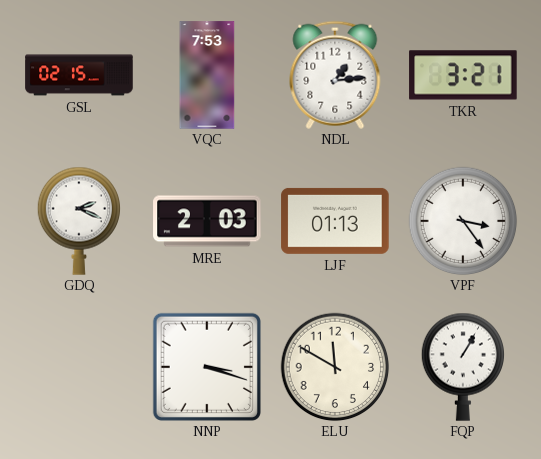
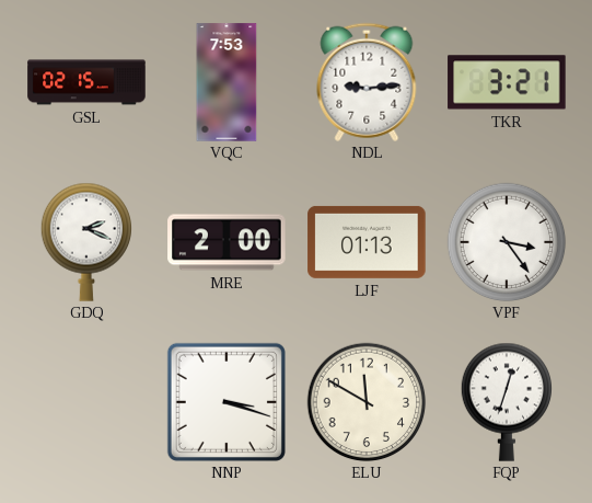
NDL: 1:14 -> 9:14
MRE: 2:03 -> 2:00
FQP: 1:05 -> 12:33
